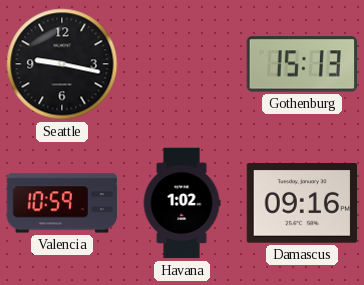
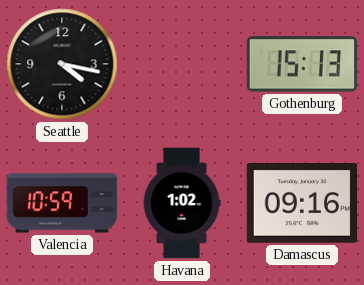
Seattle: 9:17 -> 4:17
